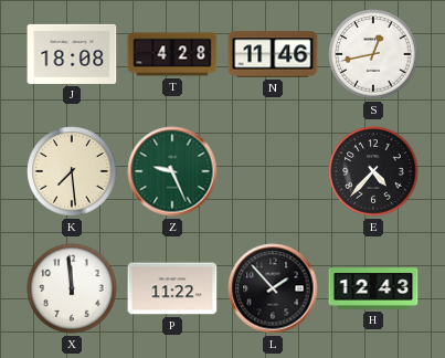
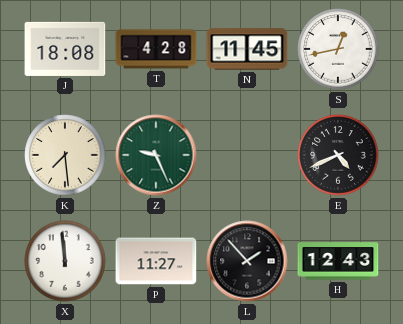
N: 11:46 -> 11:45
E: 4:37 -> 4:41
P: 11:22 -> 11:27
